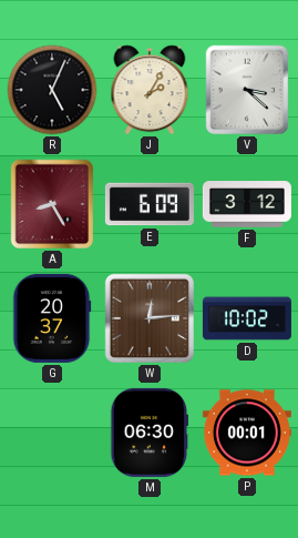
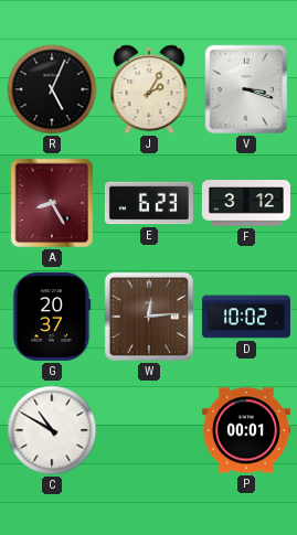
V: 3:22 -> 3:18
E: 6:09 -> 6:23
C: none -> 10:50
M: 06:30 -> none
